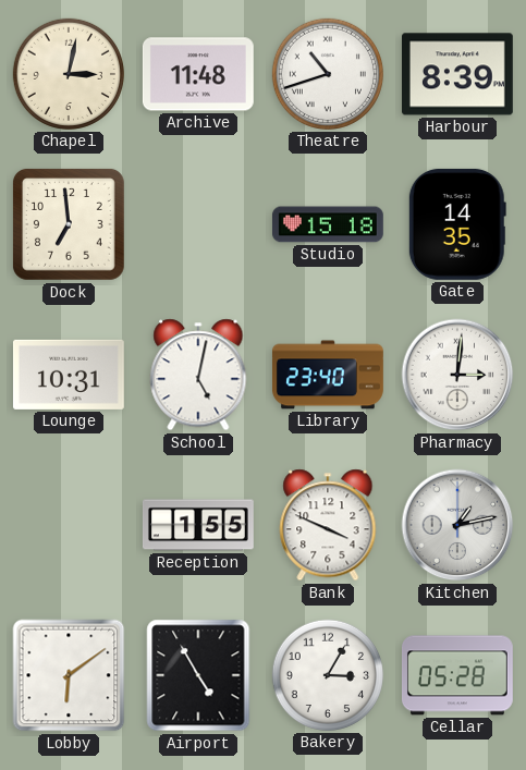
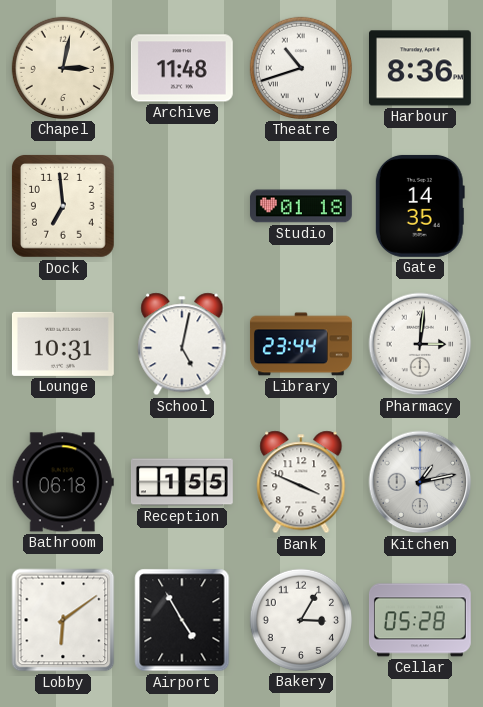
Harbour: 8:39 -> 8:36
Studio: 15:18 -> 01:18
Library: 23:40 -> 23:44
Bathroom: none -> 06:18
